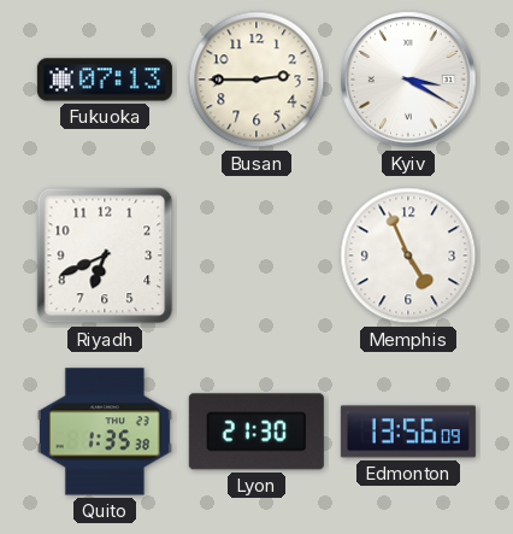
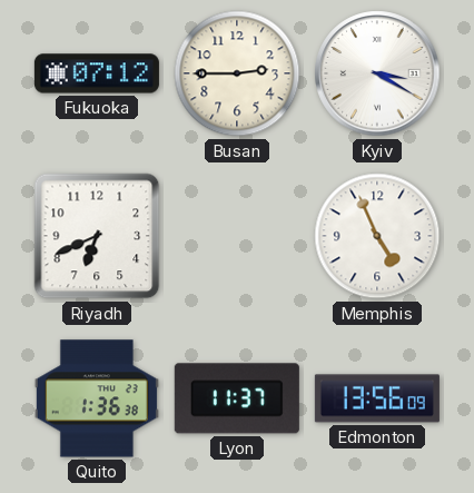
Fukuoka: 07:13 -> 07:12
Quito: 1:35 -> 1:36
Lyon: 21:30 -> 11:37
